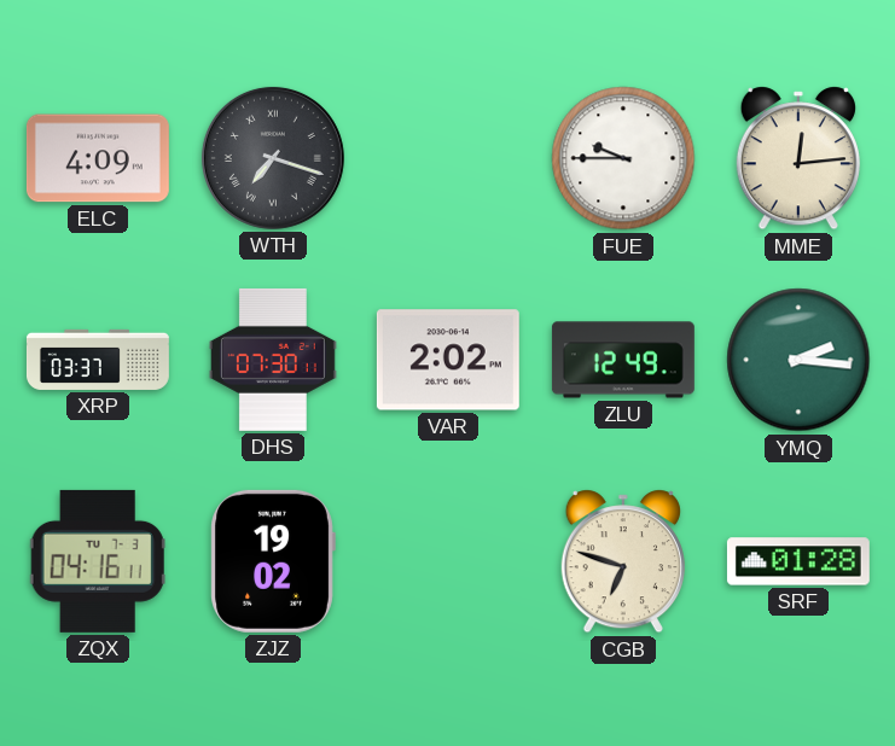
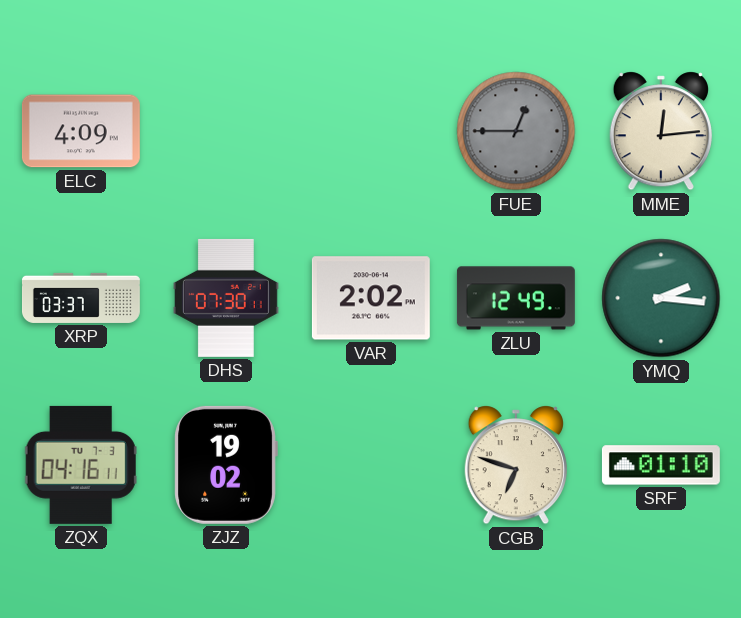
WTH: 7:18 -> none
FUE: 9:45 -> 12:45
FUE dial: white -> grey
SRF: 01:28 -> 01:10
